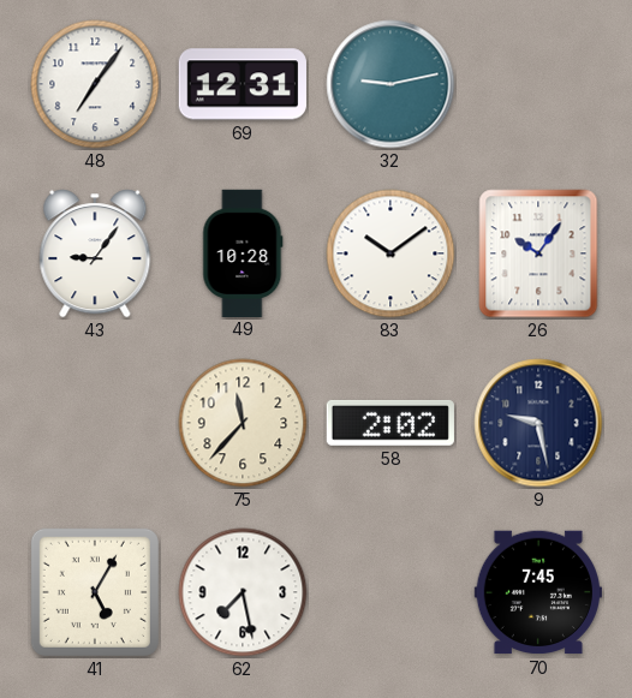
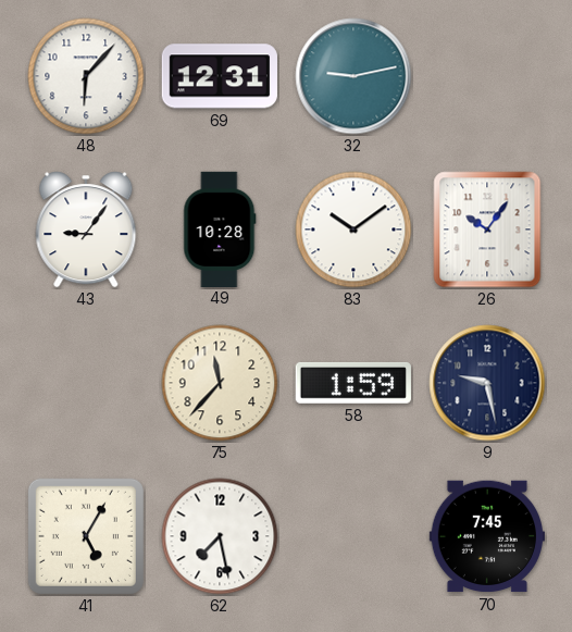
48: 7:06 -> 6:07
58: 2:02 -> 1:59
